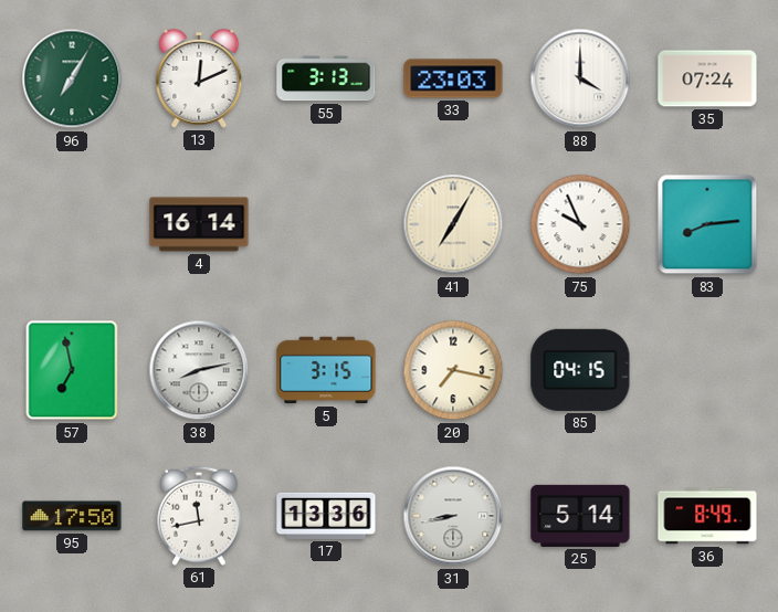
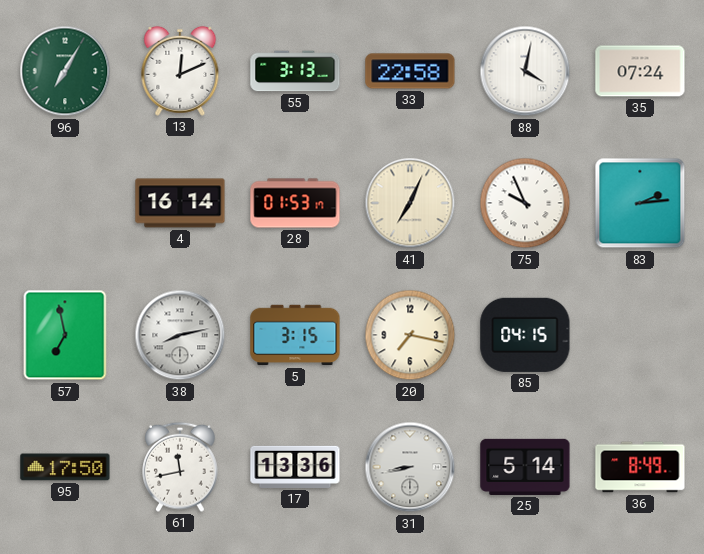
33: 23:03 -> 22:58
88: 4:00 -> 4:02
28: none -> 01:53
41: 7:05 -> 7:04
83: 8:14 -> 2:14
